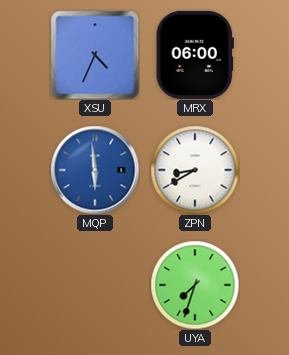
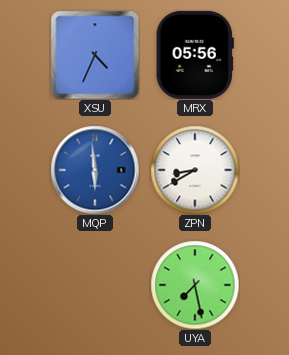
MRX: 06:00 -> 05:56
UYA: 7:33 -> 7:28
